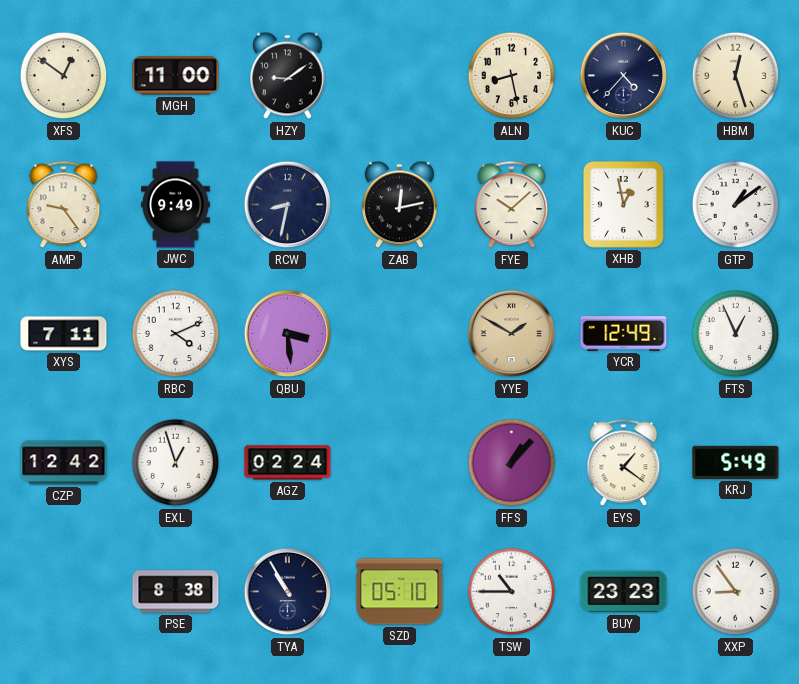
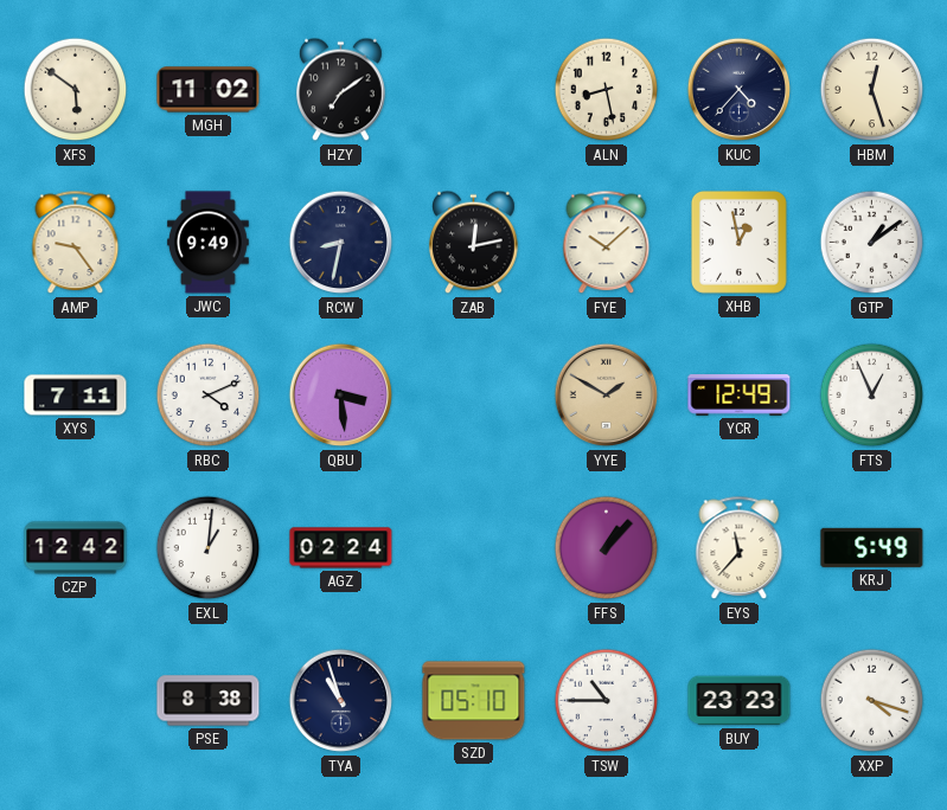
XFS: 12:51 -> 5:51
MGH: 11:00 -> 11:02
HZY: 9:09 -> 7:09
EXL: 12:57 -> 1:01
EYS: 1:21 -> 11:37
TYA: 10:55 -> 10:57
XXP: 8:54 -> 4:18
